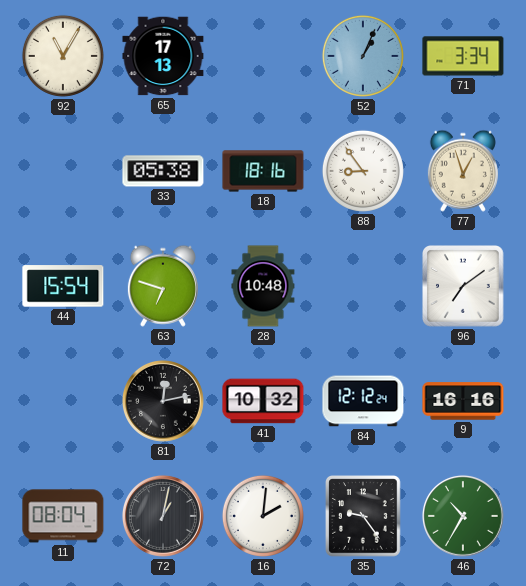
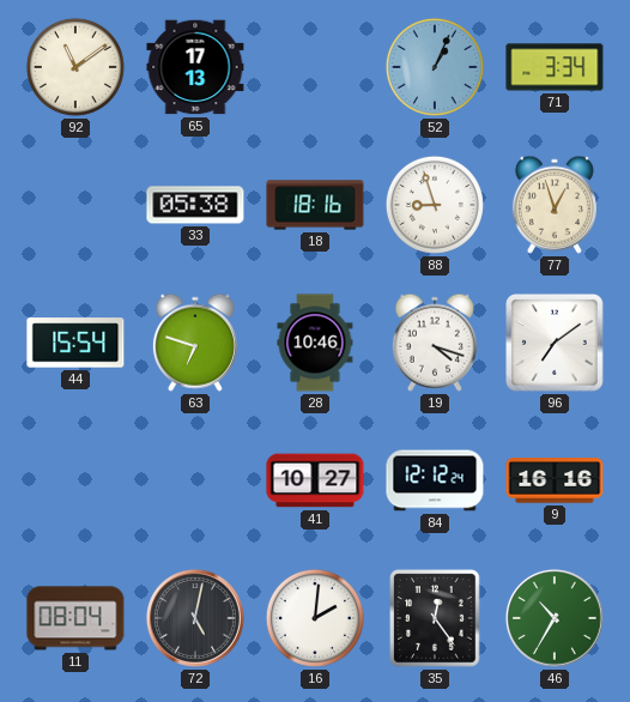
92: 11:05 -> 11:09
88: 8:54 -> 8:57
28: 10:48 -> 10:46
19: none -> 4:18
81: 12:13 -> none
41: 10:32 -> 10:27
72: 1:02 -> 5:02
35: 9:24 -> 12:24
